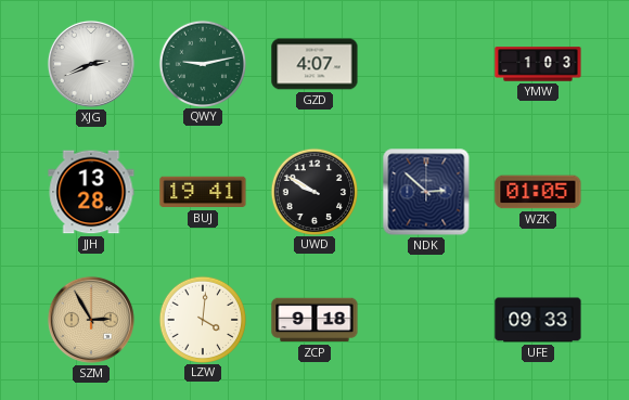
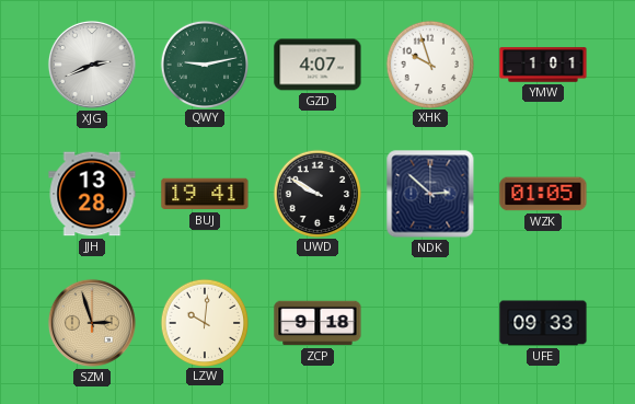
XHK: none -> 9:57
YMW: 1:03 -> 1:01
SZM: 2:55 -> 2:57
LZW: 4:01 -> 10:01
